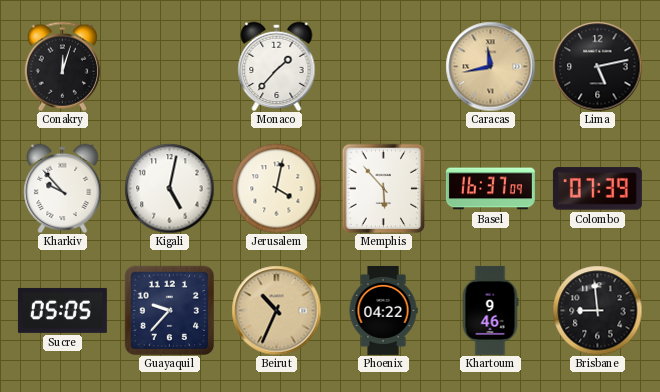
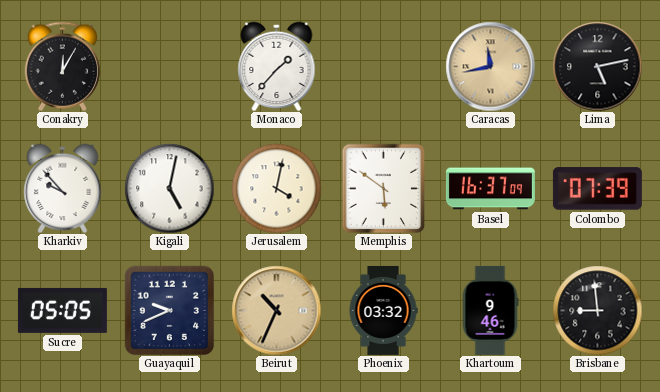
Conakry: 12:03 -> 12:05
Memphis: 5:53 -> 5:51
Guayaquil: 9:37 -> 9:41
Phoenix: 04:22 -> 03:32
